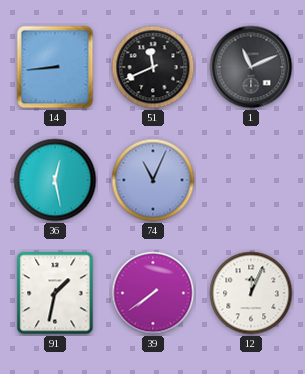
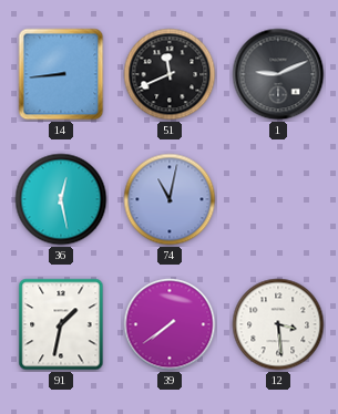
1: 11:11 -> 9:11
74: 11:04 -> 11:02
12: 12:04 -> 3:29
